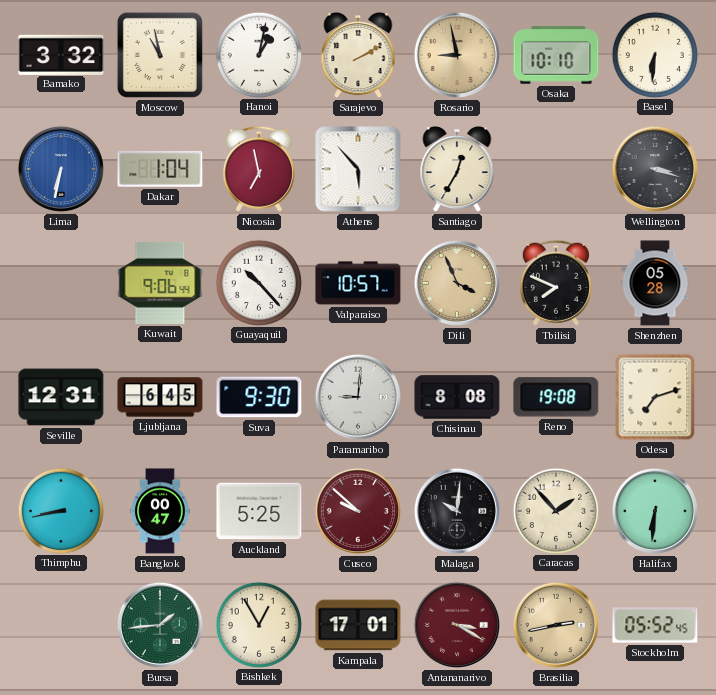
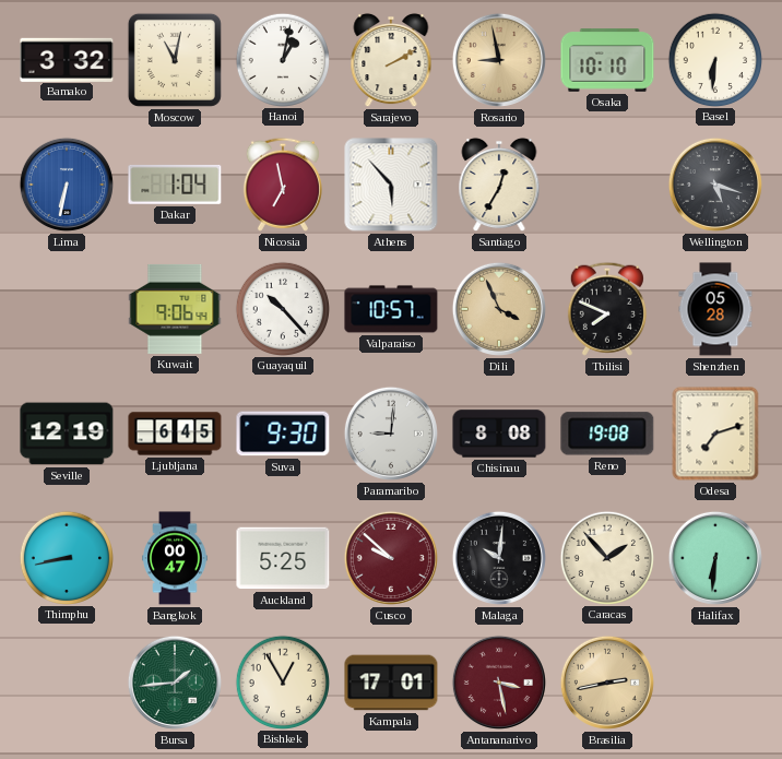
Moscow: 10:58 -> 11:02
Wellington: 3:18 -> 5:18
Seville: 12:31 -> 12:19
Antananarivo: 3:20 -> 3:28
Stockholm: 05:52 -> none
